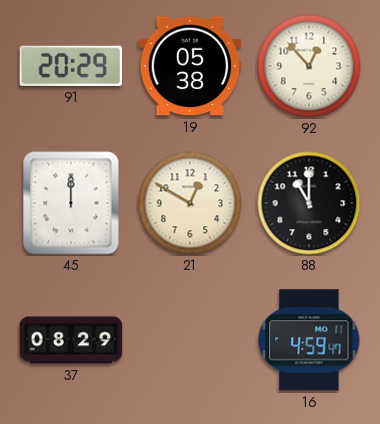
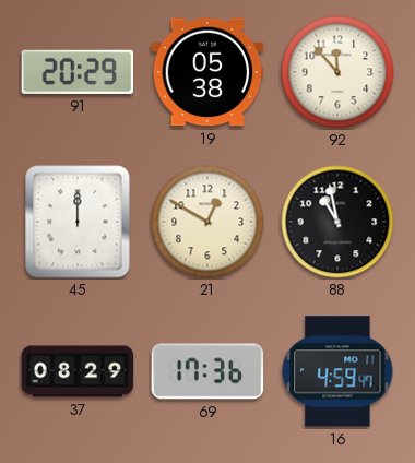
92: 12:53 -> 11:53
88: 11:00 -> 10:58
69: none -> 17:36
